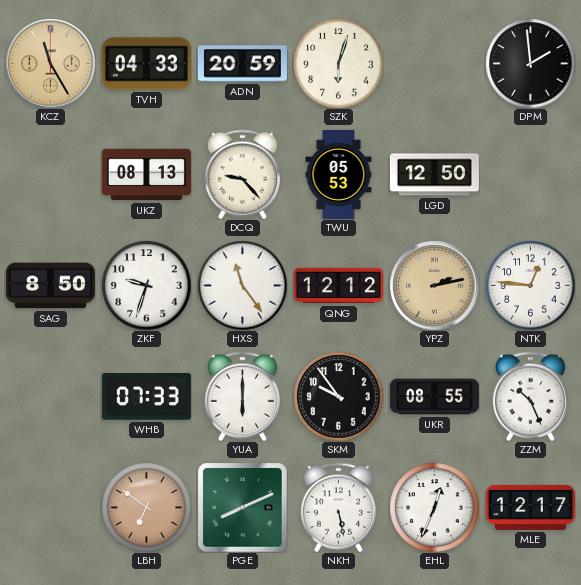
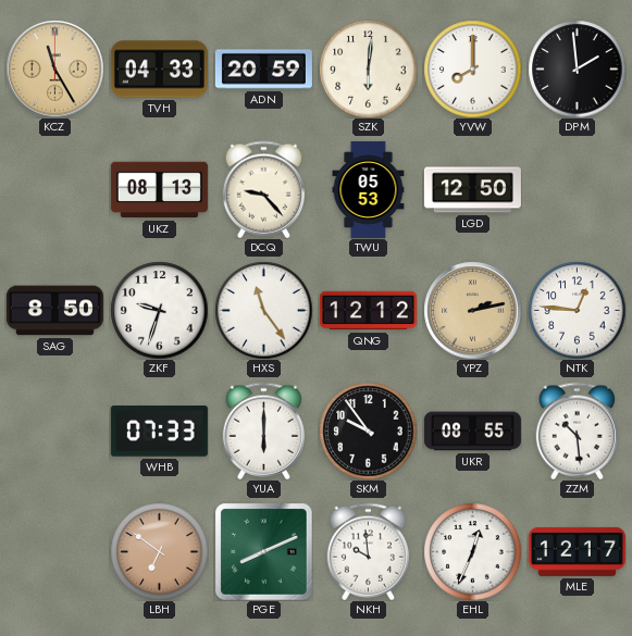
SZK: 6:03 -> 6:01
YVW: none -> 8:00
ZZM: 10:26 -> 10:29
NKH: 5:28 -> 9:59
